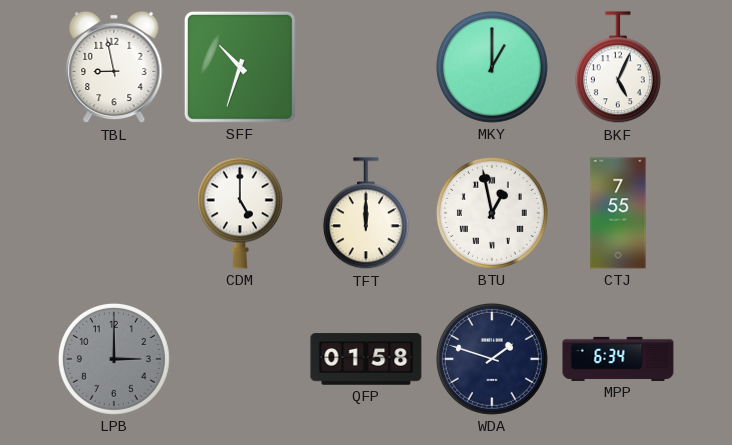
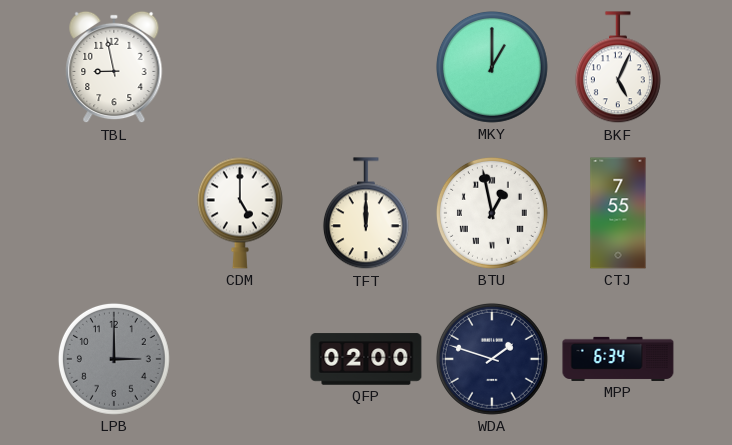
SFF: 10:33 -> none
QFP: 01:58 -> 02:00
